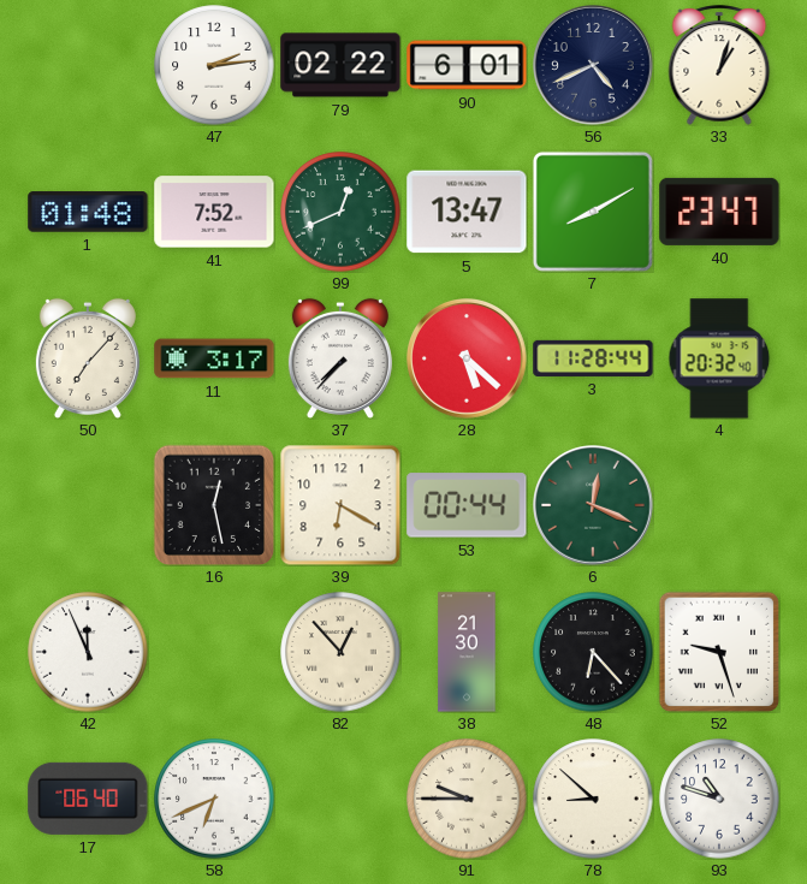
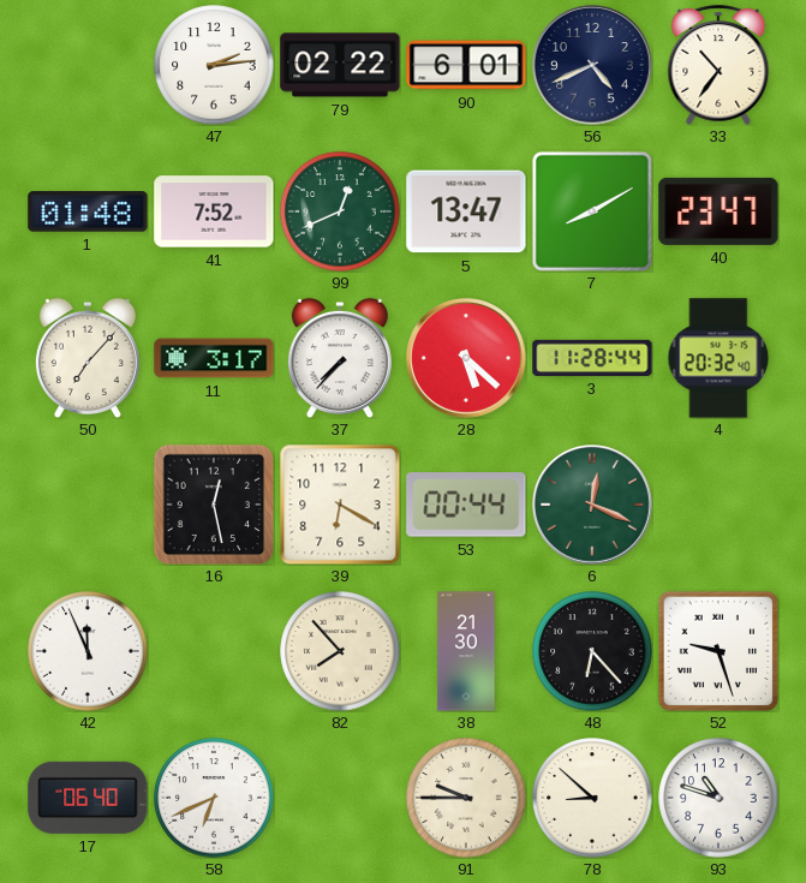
33: 1:03 -> 10:36
82: 12:53 -> 7:53
